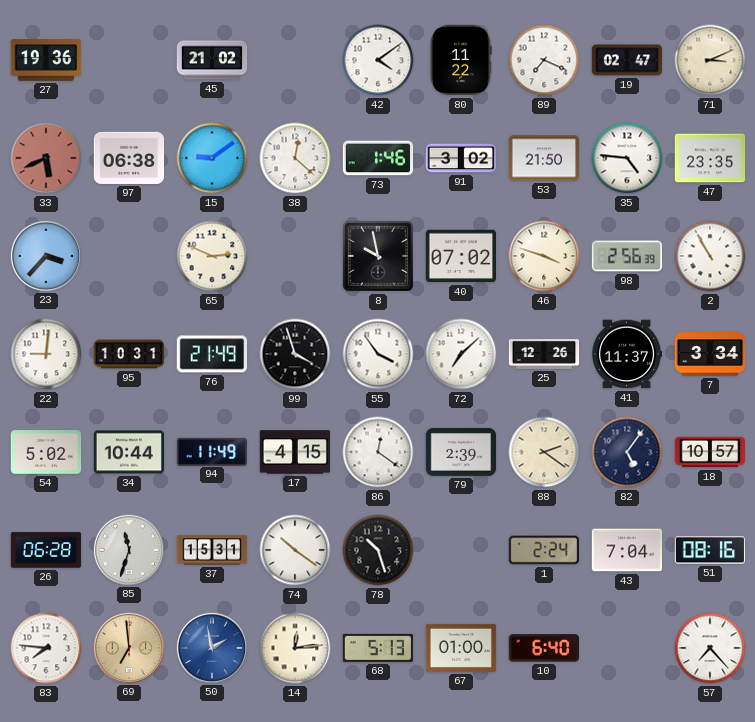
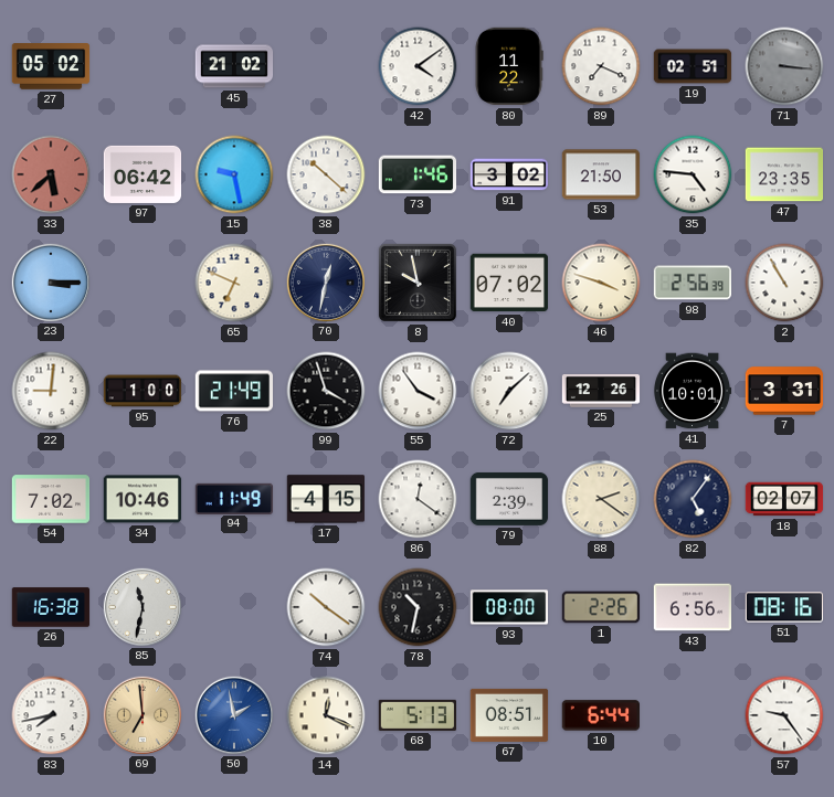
27: 19:36 -> 05:02
19: 02:47 -> 02:51
71: 3:11 -> 3:16
71 dial: cream -> grey
33: 5:41 -> 5:38
97: 06:38 -> 06:42
15: 9:09 -> 9:28
38: 12:22 -> 10:22
23: 3:37 -> 3:15
65: 2:49 -> 6:49
70: none -> 12:32
95: 10:31 -> 1:00
41: 11:37 -> 10:01
7: 3:34 -> 3:31
54: 5:02 -> 7:02
34: 10:44 -> 10:46
18: 10:57 -> 02:07
26: 06:28 -> 16:38
85: 11:33 -> 11:32
37: 15:31 -> none
78: 10:27 -> 10:32
93: none -> 08:00
1: 2:24 -> 2:26
43: 7:04 -> 6:56
83: 7:46 -> 7:43
14: 12:14 -> 12:19
67: 01:00 -> 08:51
10: 6:40 -> 6:44
57: 7:23 -> 9:24
